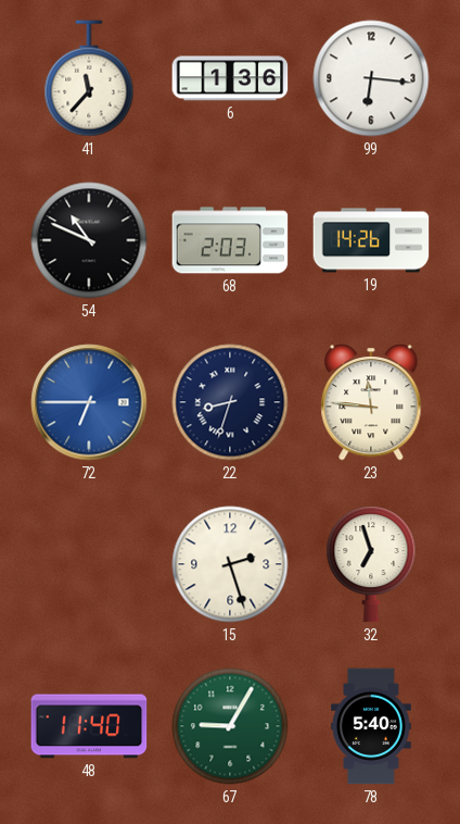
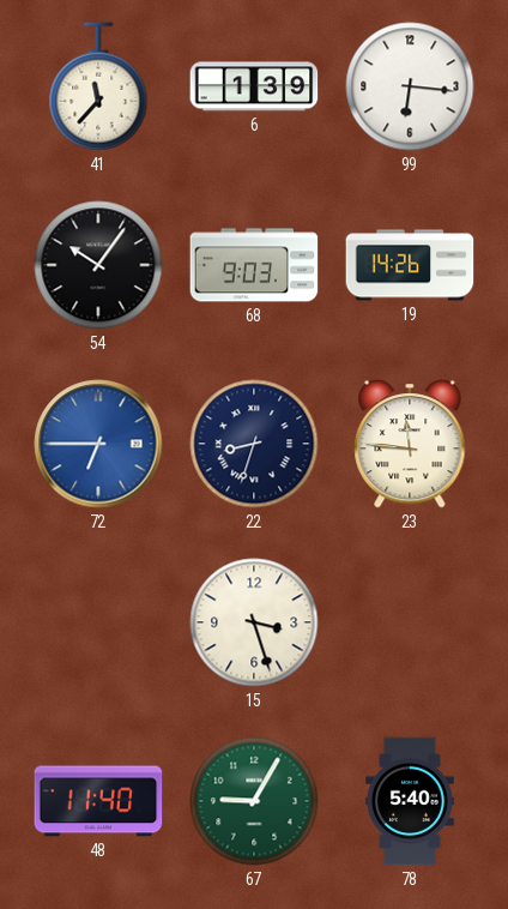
6: 1:36 -> 1:39
54: 10:49 -> 10:06
68: 2:03 -> 9:03
15: 2:27 -> 3:27
32: 6:57 -> none
